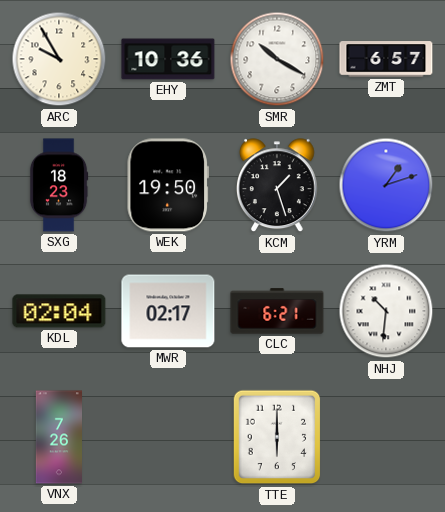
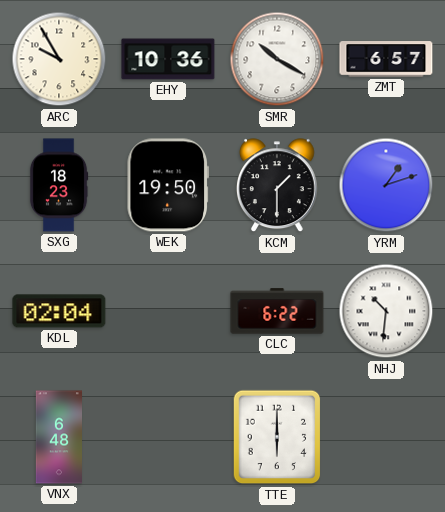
KCM: 1:27 -> 1:30
MWR: 02:17 -> none
CLC: 6:21 -> 6:22
VNX: 7:26 -> 6:48
